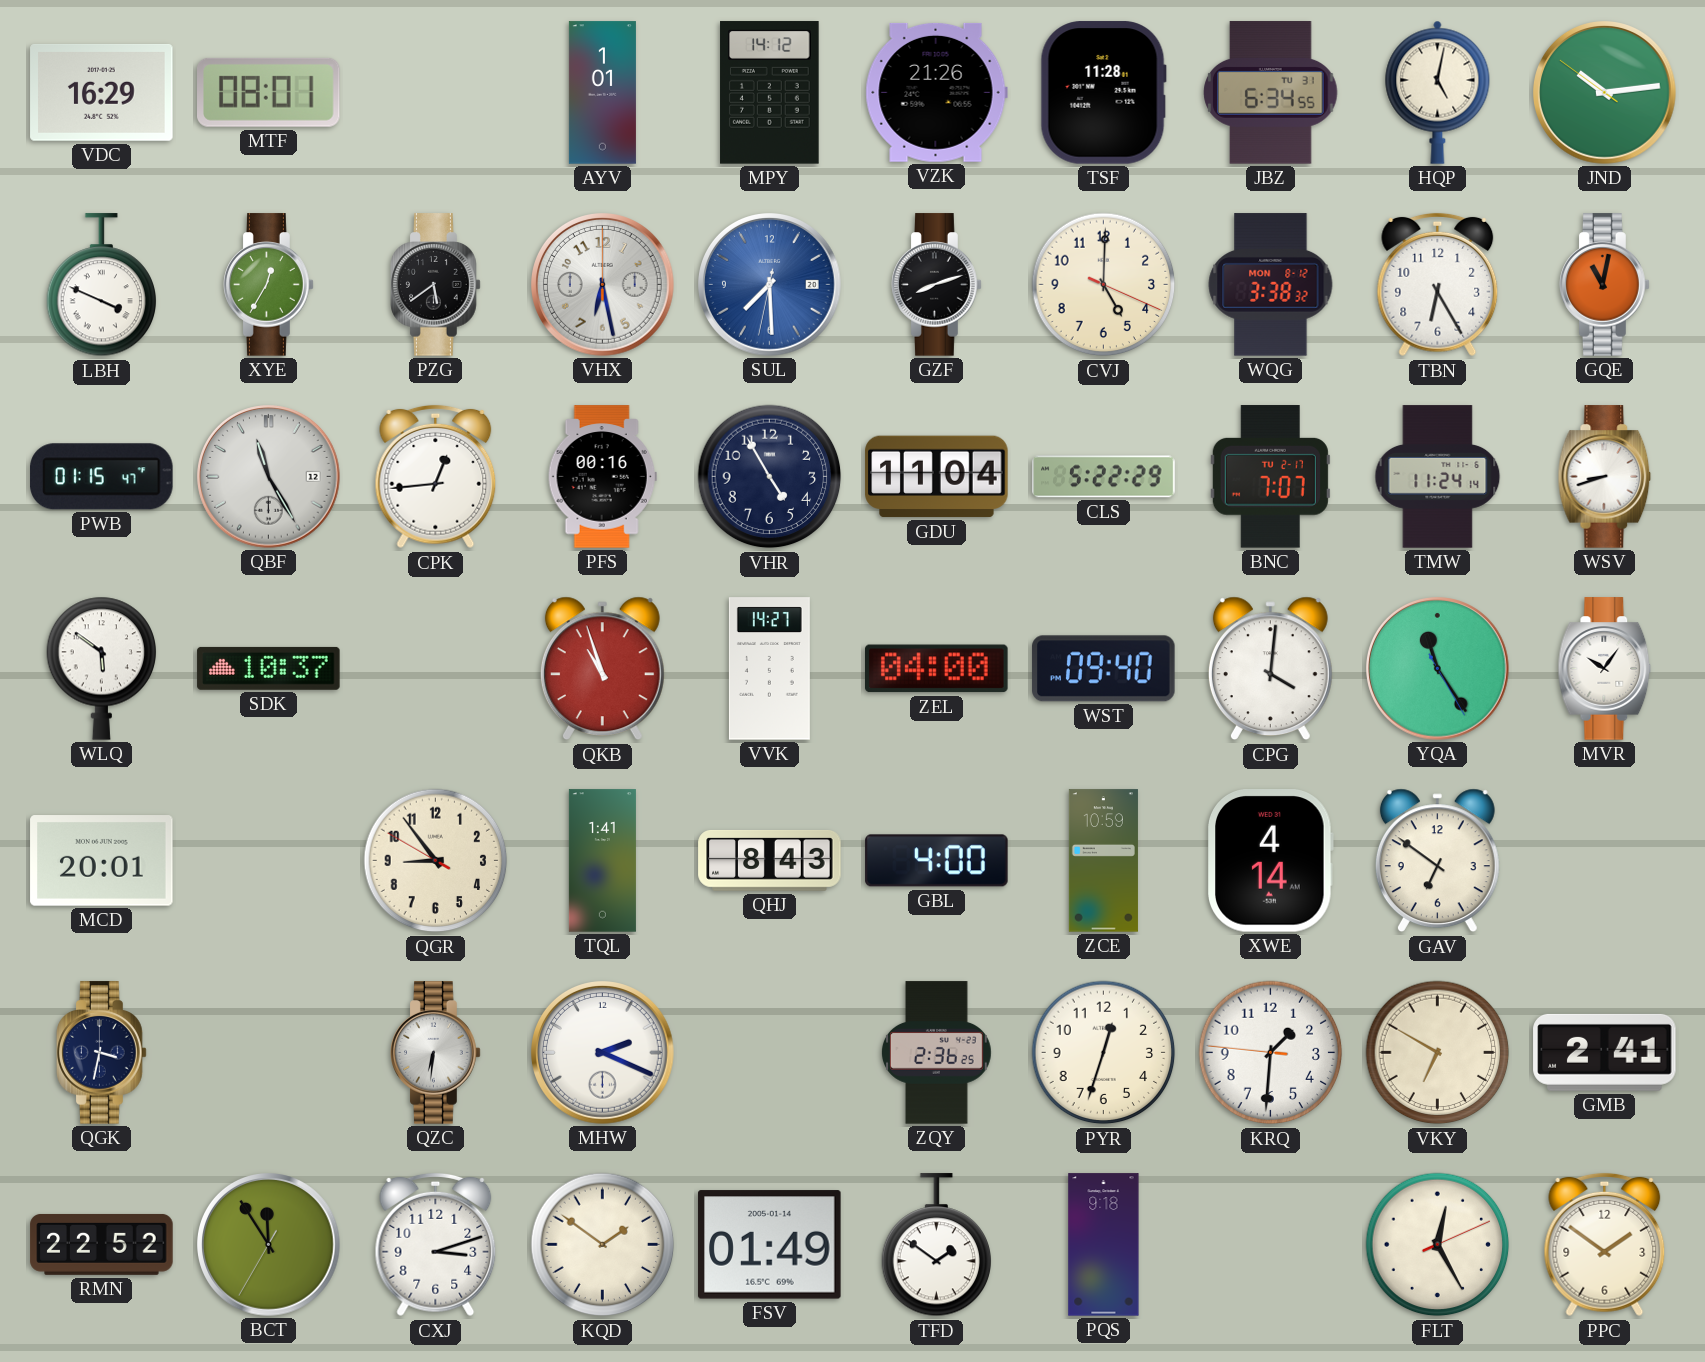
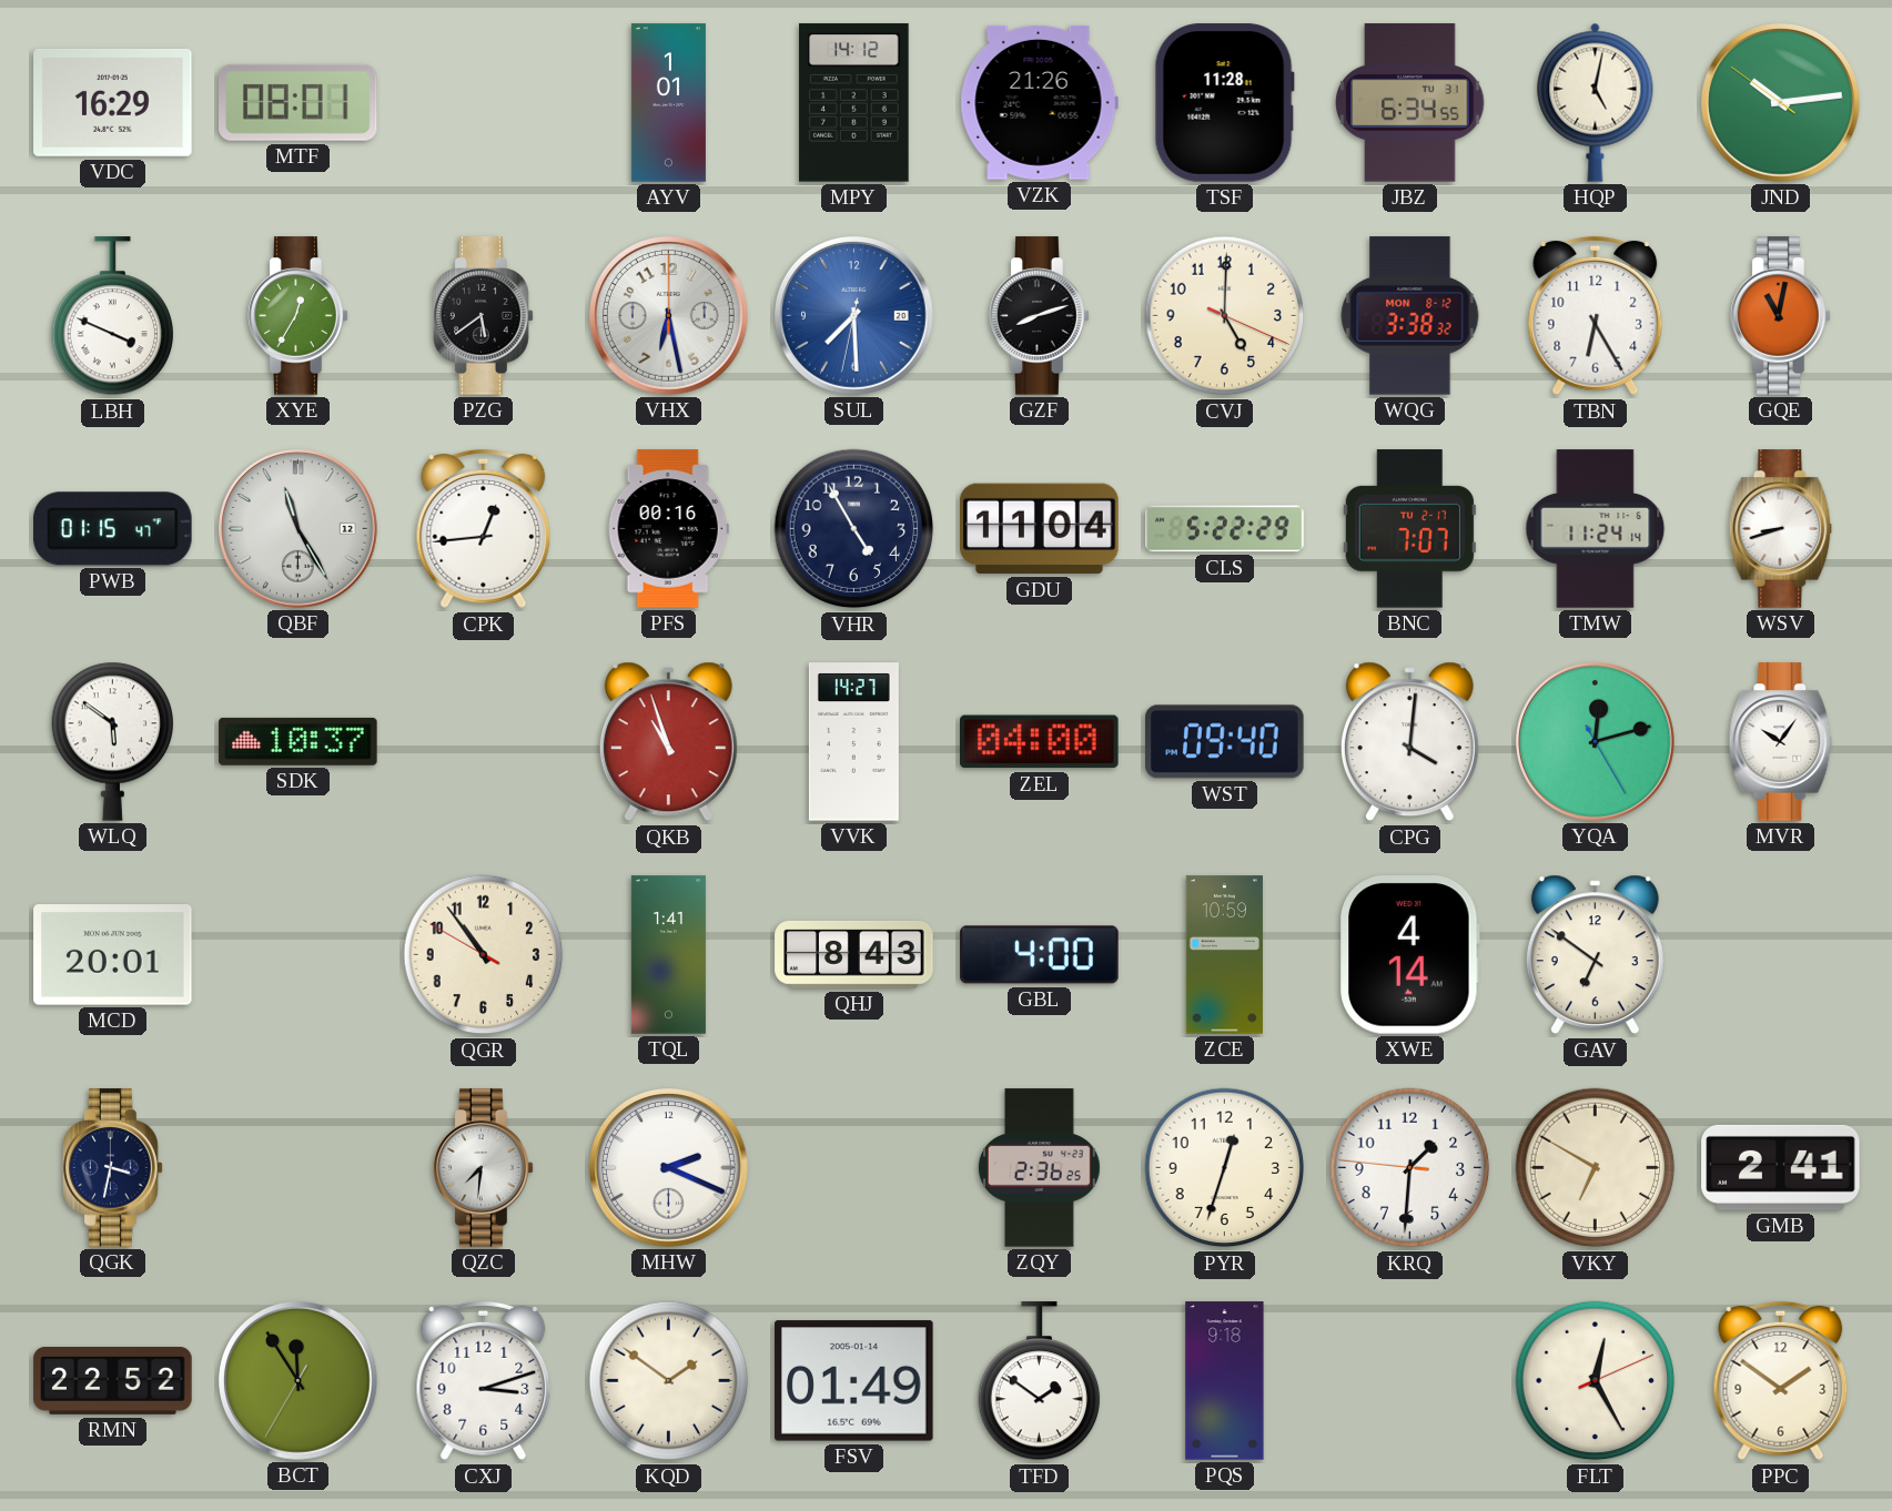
YQA: 11:24 -> 12:12
QGR: 8:53 -> 10:53
QZC: 6:31 -> 7:31
